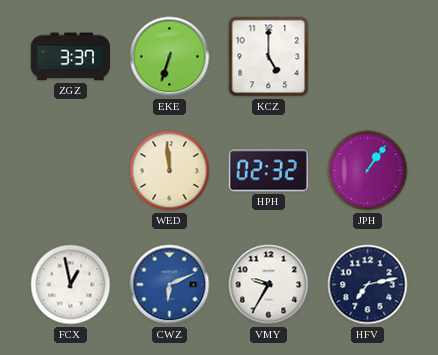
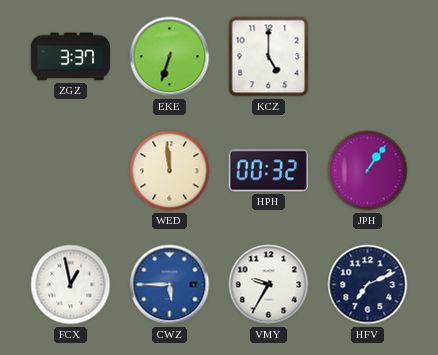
HPH: 02:32 -> 00:32
CWZ: 6:11 -> 5:45
HFV: 7:13 -> 7:11
